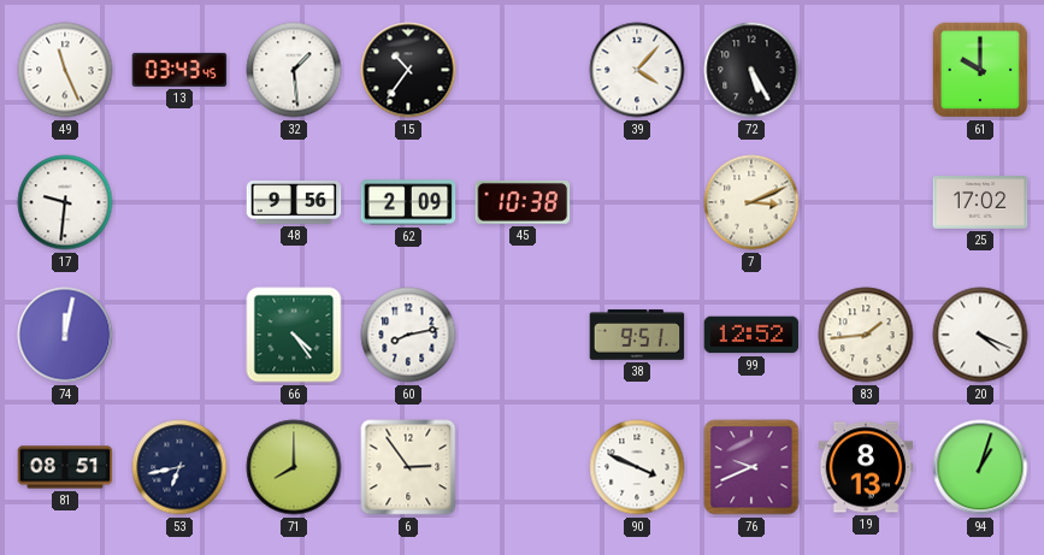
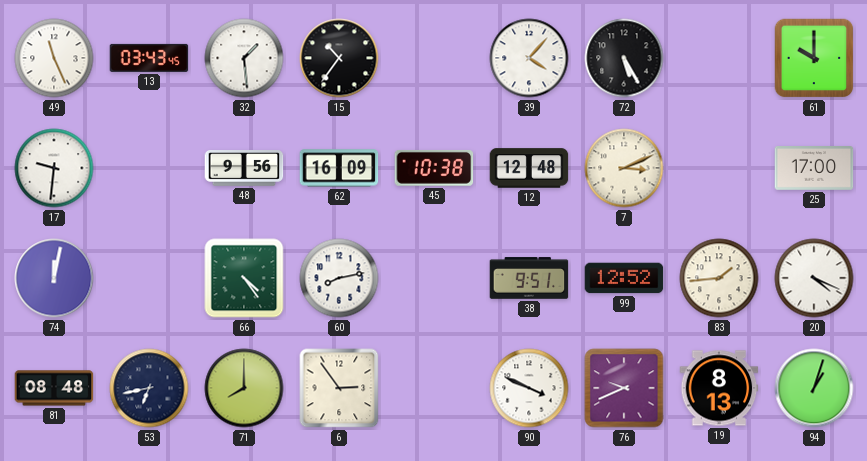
62: 2:09 -> 16:09
12: none -> 12:48
25: 17:02 -> 17:00
81: 08:51 -> 08:48
